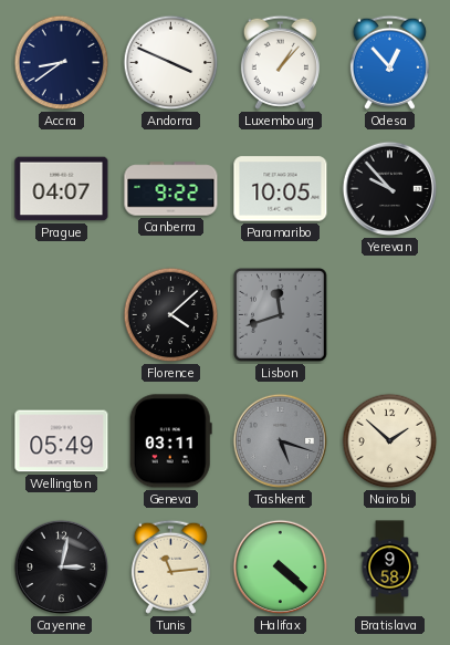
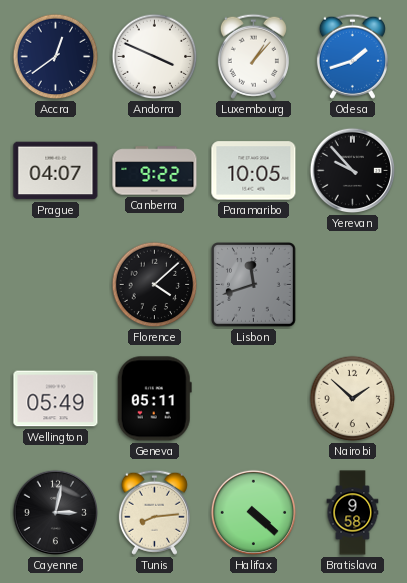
Accra: 8:39 -> 12:39
Odesa: 12:53 -> 1:42
Geneva: 03:11 -> 05:11
Tashkent: 5:18 -> none
Tunis: 11:14 -> 8:14
